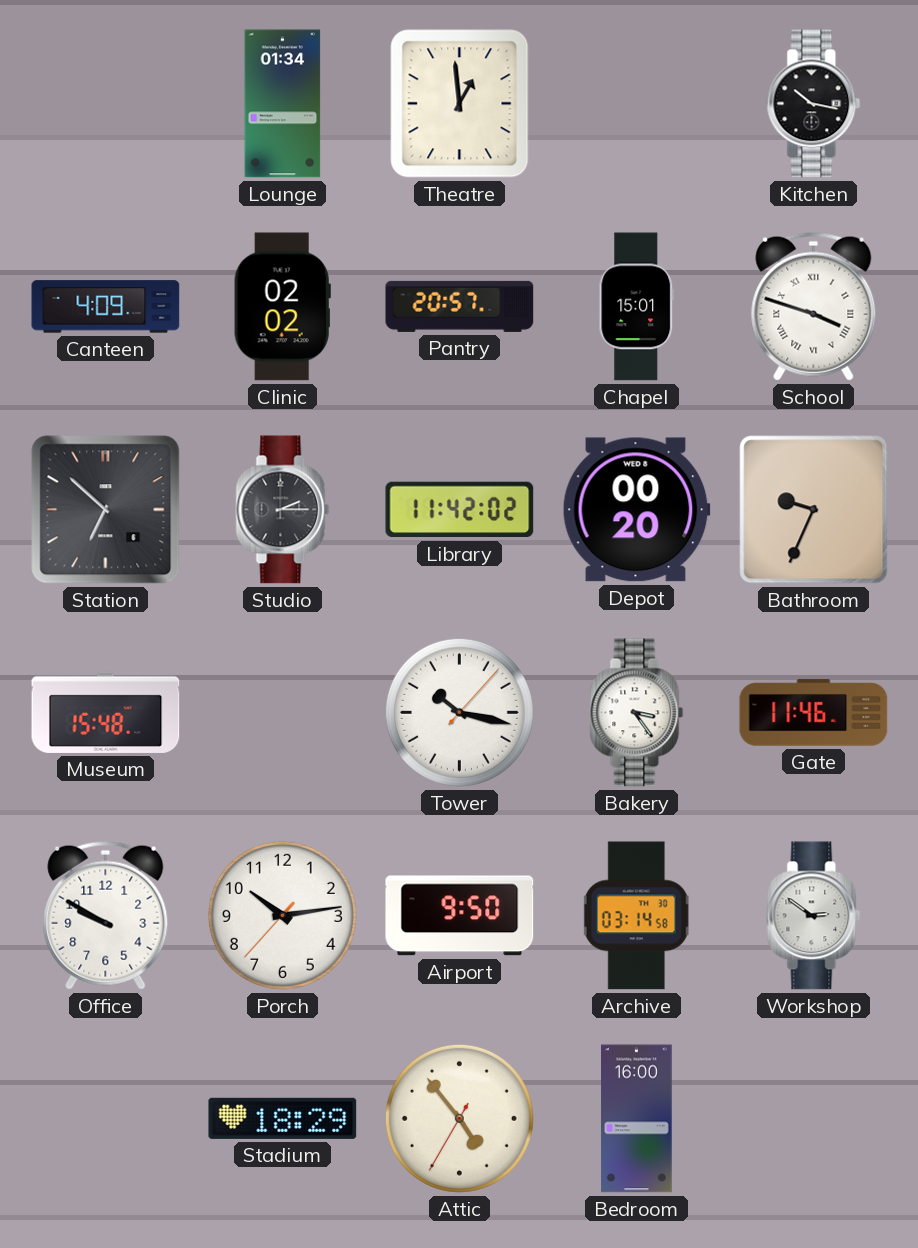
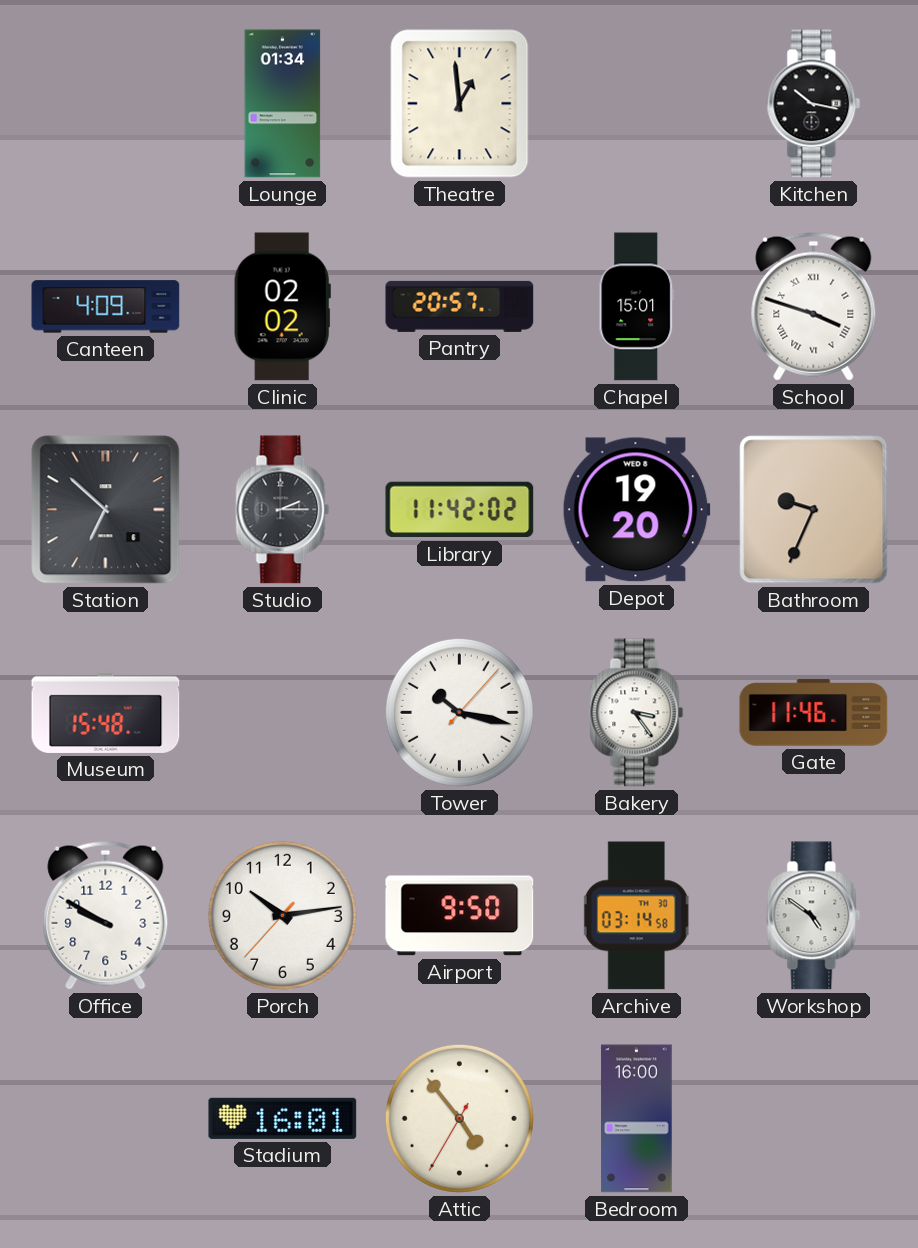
Depot: 00:20 -> 19:20
Workshop: 2:51 -> 4:51
Stadium: 18:29 -> 16:01
